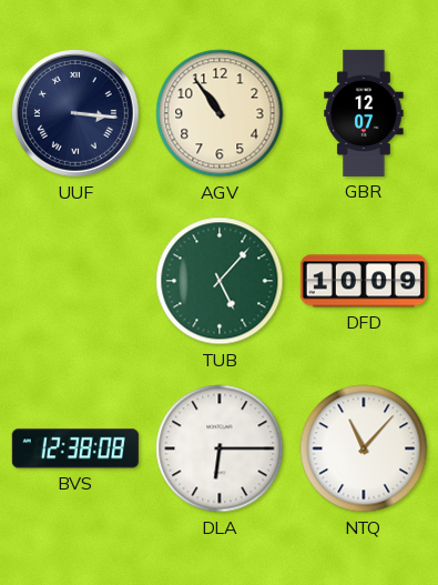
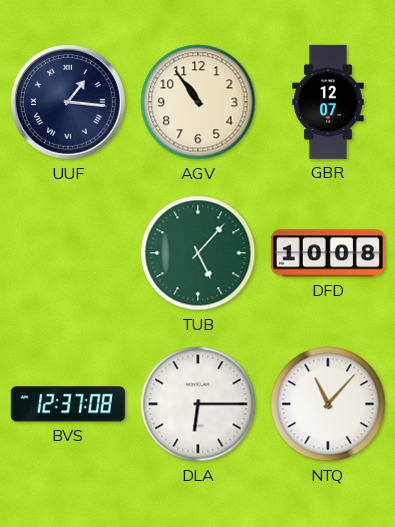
UUF: 3:16 -> 1:16
DFD: 10:09 -> 10:08
BVS: 12:38 -> 12:37
